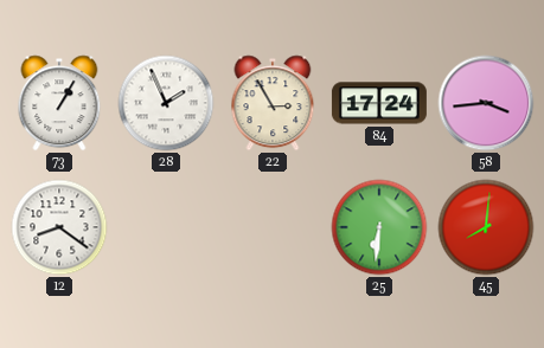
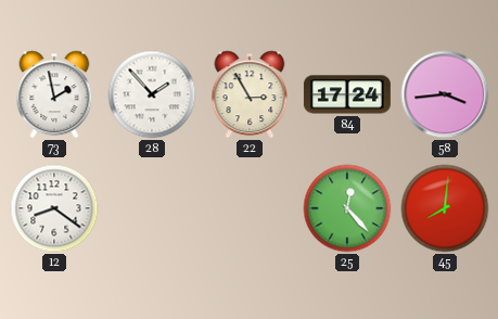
73: 1:05 -> 1:58
28: 1:56 -> 1:53
25: 6:31 -> 12:23
